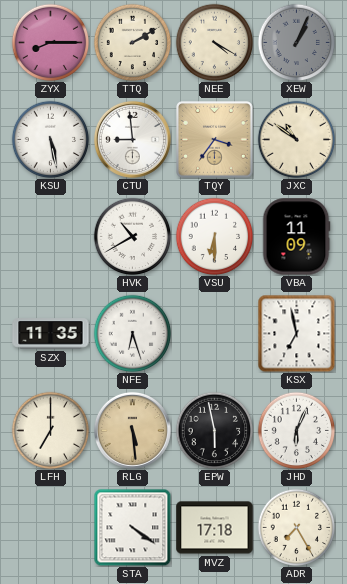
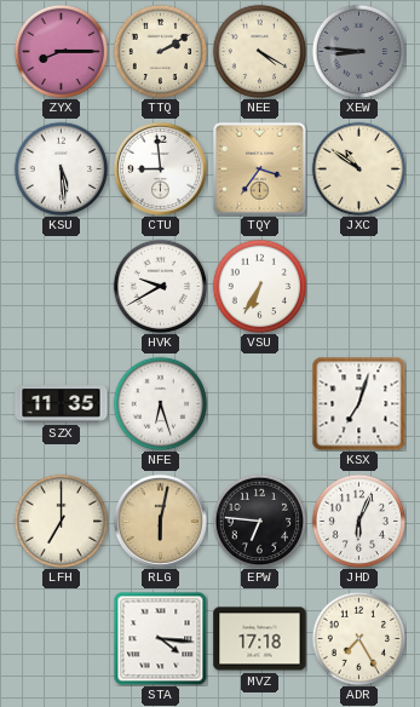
XEW: 1:04 -> 8:46
KSU: 5:28 -> 5:29
HVK: 10:40 -> 9:40
VSU: 6:30 -> 6:35
VBA: 11:09 -> none
KSX: 6:58 -> 7:03
RLG: 5:29 -> 6:02
EPW: 5:58 -> 6:46
STA: 4:21 -> 4:16
